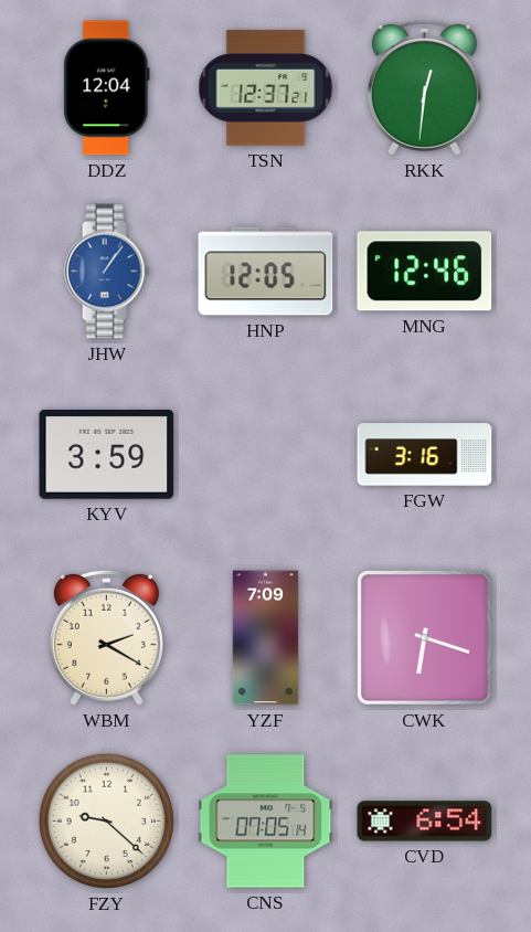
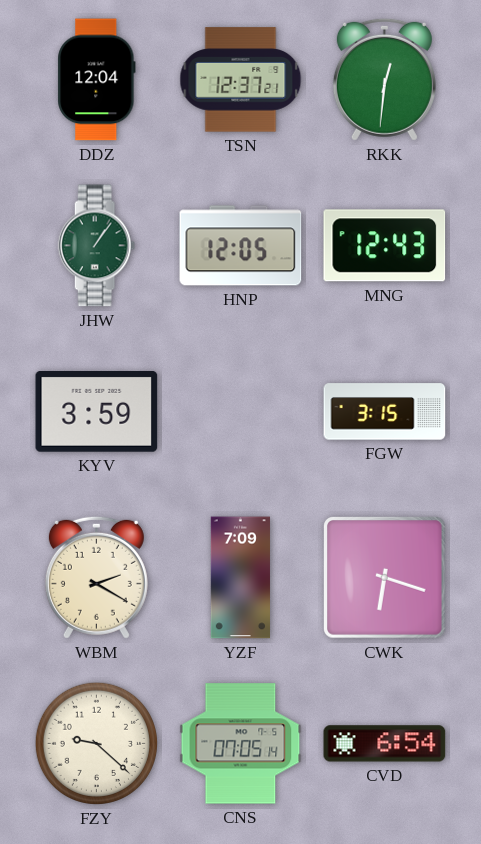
JHW dial: blue -> green
MNG: 12:46 -> 12:43
FGW: 3:16 -> 3:15
